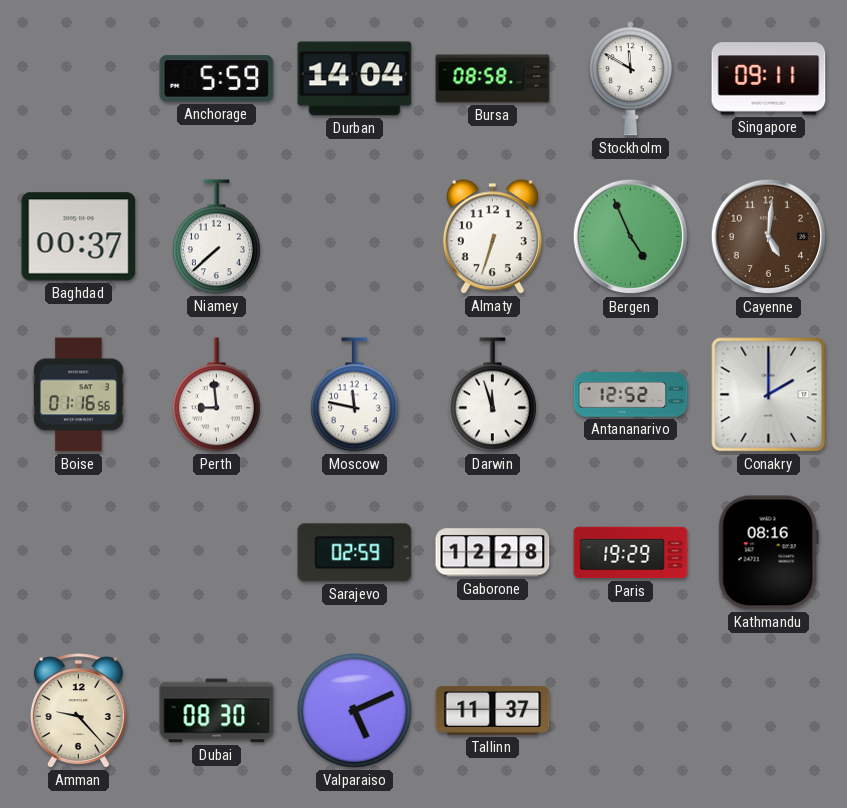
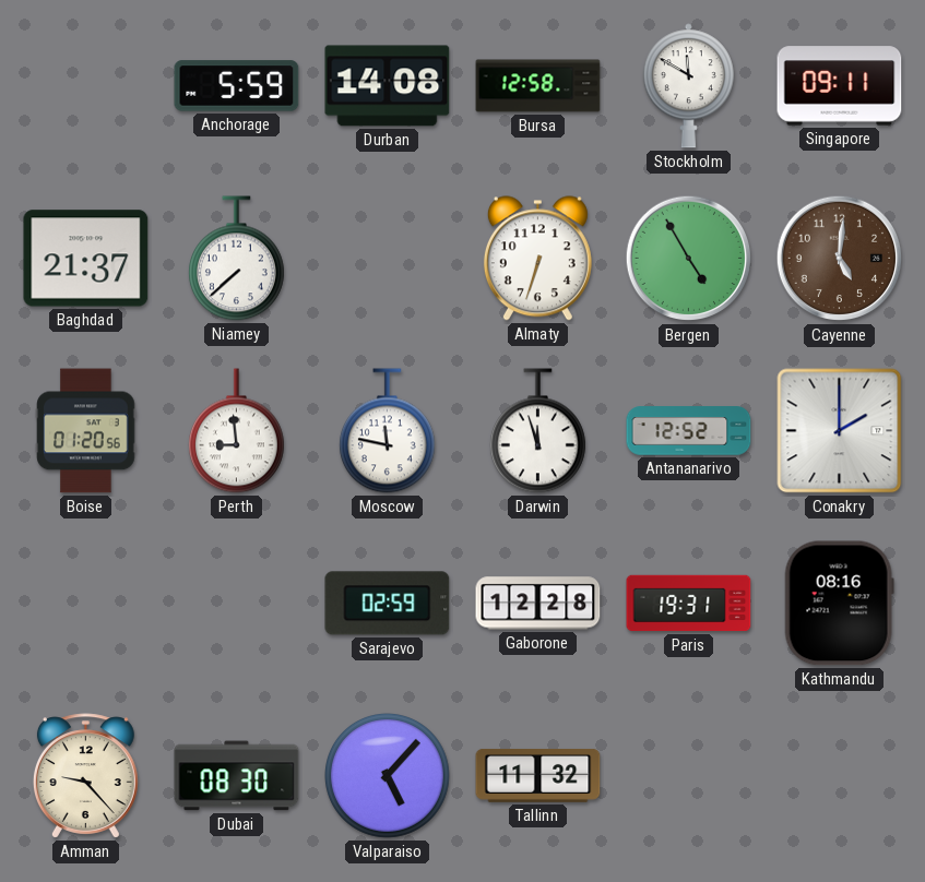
Durban: 14:04 -> 14:08
Bursa: 08:58 -> 12:58
Baghdad: 00:37 -> 21:37
Bergen: 4:56 -> 4:55
Boise: 01:16 -> 01:20
Paris: 19:29 -> 19:31
Valparaiso: 5:11 -> 5:07
Tallinn: 11:37 -> 11:32
